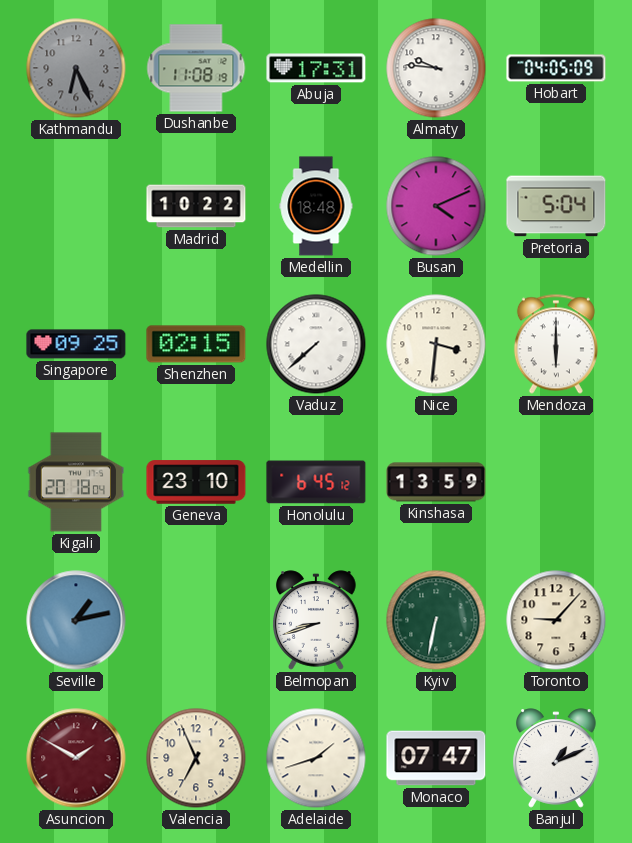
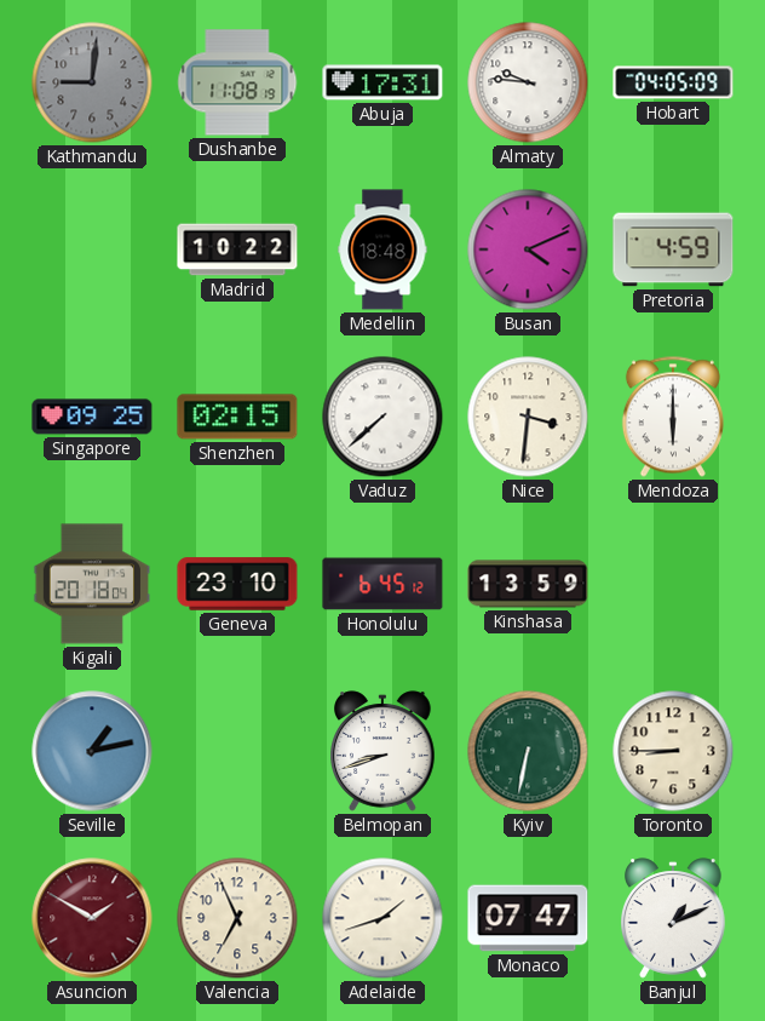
Kathmandu: 6:26 -> 9:01
Pretoria: 5:04 -> 4:59
Toronto: 9:07 -> 8:45
